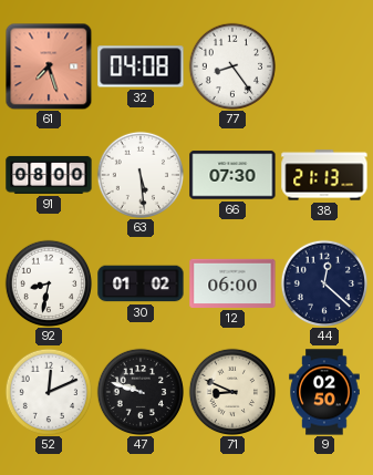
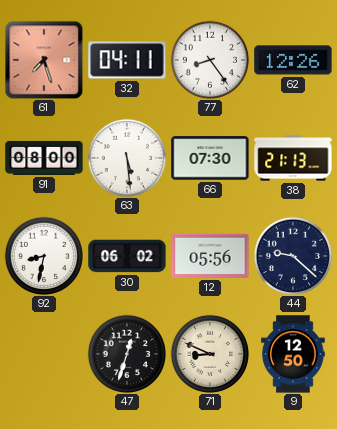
32: 04:08 -> 04:11
62: none -> 12:26
30: 01:02 -> 06:02
12: 06:00 -> 05:56
44: 12:22 -> 9:22
52: 12:11 -> none
47: 9:48 -> 12:33
9: 02:50 -> 12:50
